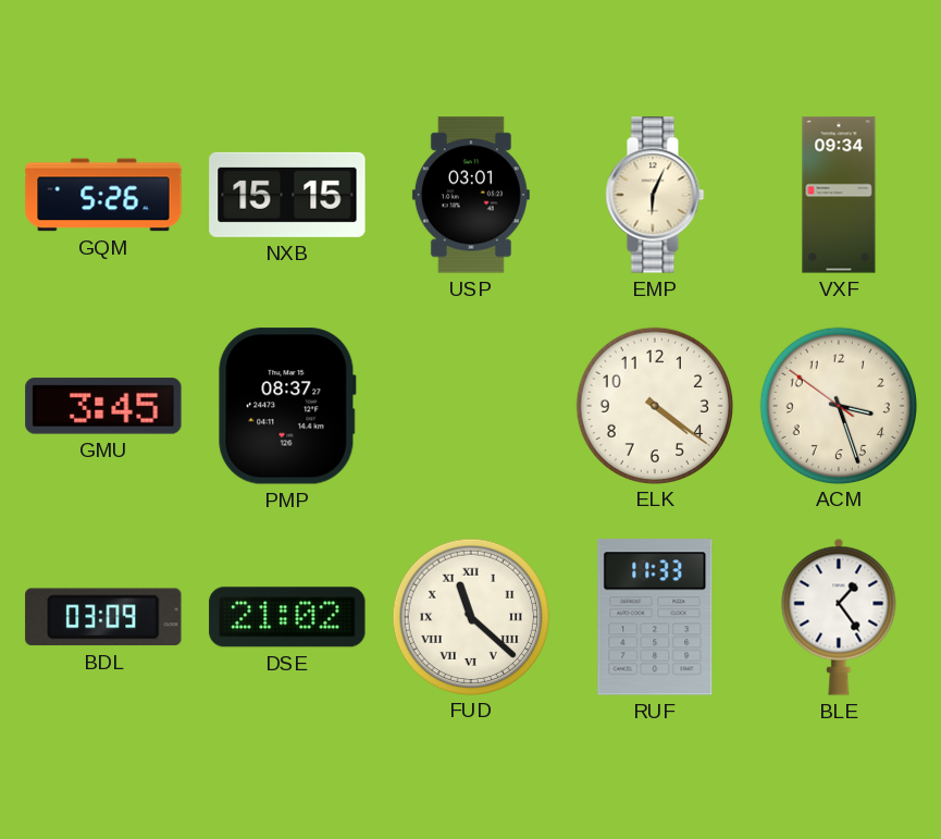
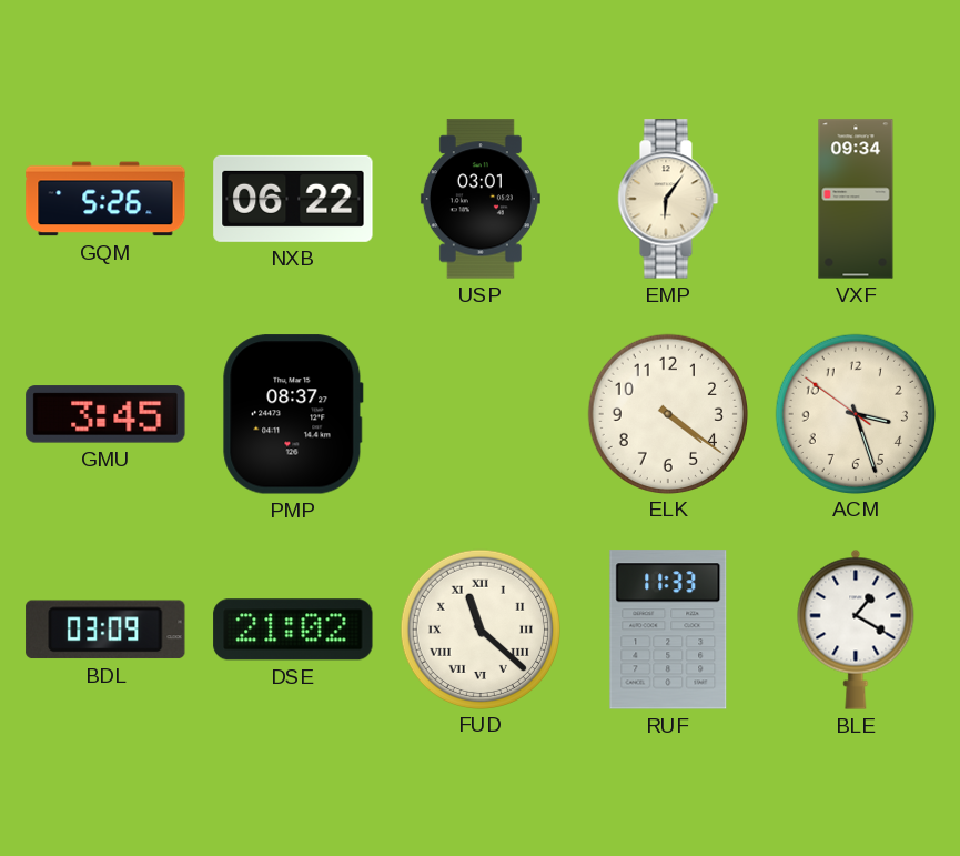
NXB: 15:15 -> 06:22
EMP: 6:04 -> 6:06
BLE: 1:24 -> 1:20
